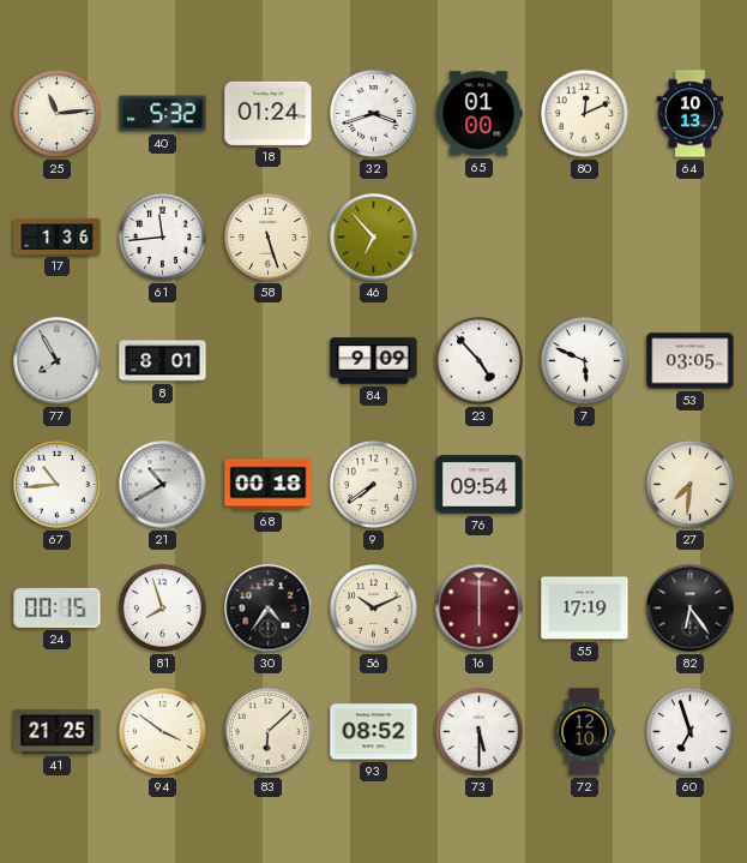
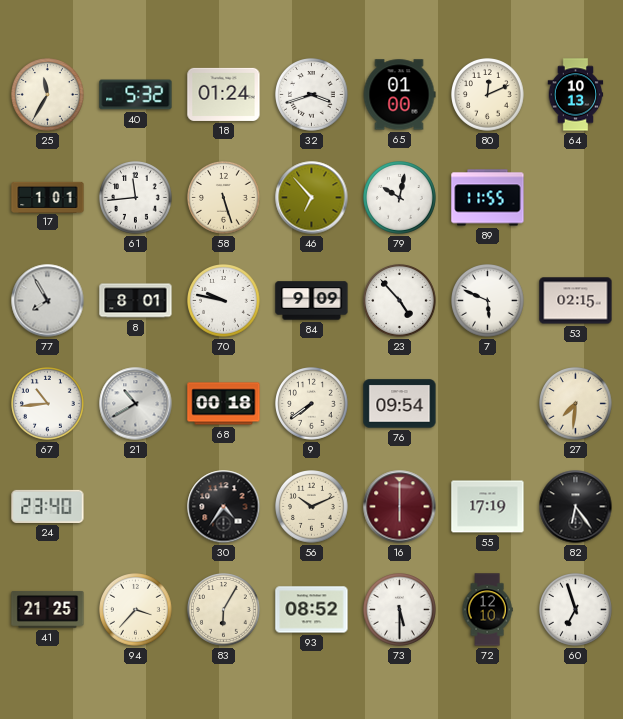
25: 11:14 -> 11:35
17: 1:36 -> 1:01
79: none -> 10:02
89: none -> 11:55
70: none -> 9:47
53: 03:05 -> 02:15
24: 00:15 -> 23:40
81: 7:57 -> none
94: 3:51 -> 3:37
83: 6:08 -> 6:05
